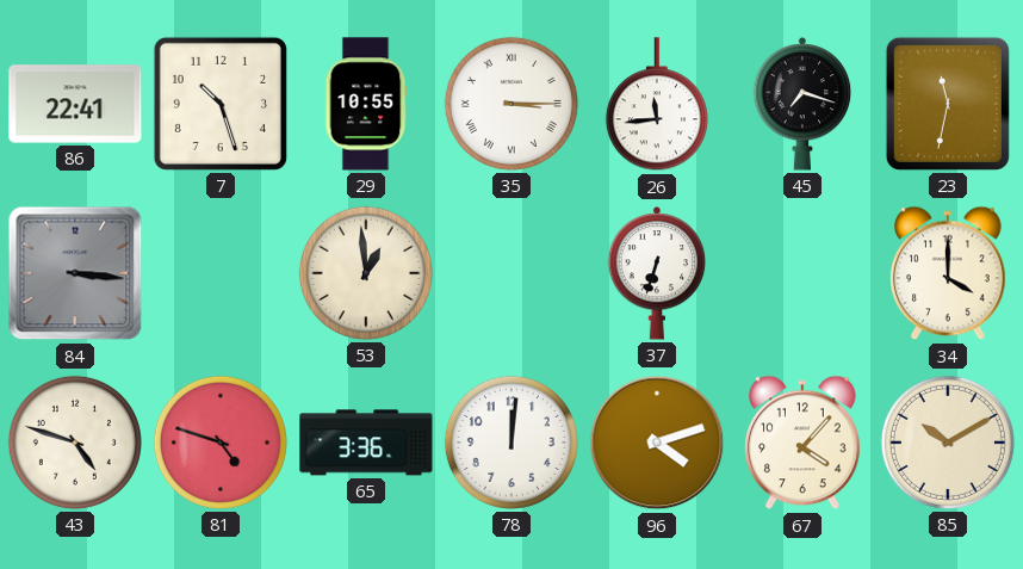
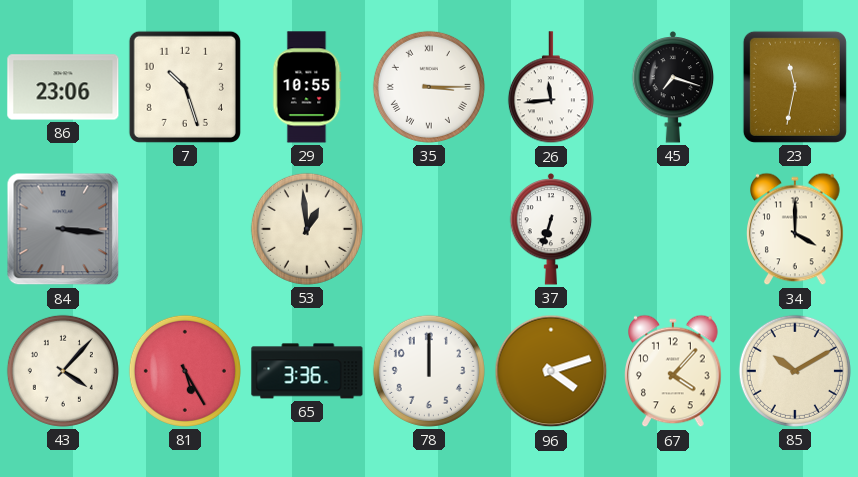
86: 22:41 -> 23:06
43: 4:48 -> 4:07
81: 4:48 -> 5:25
78: 12:01 -> 12:00
